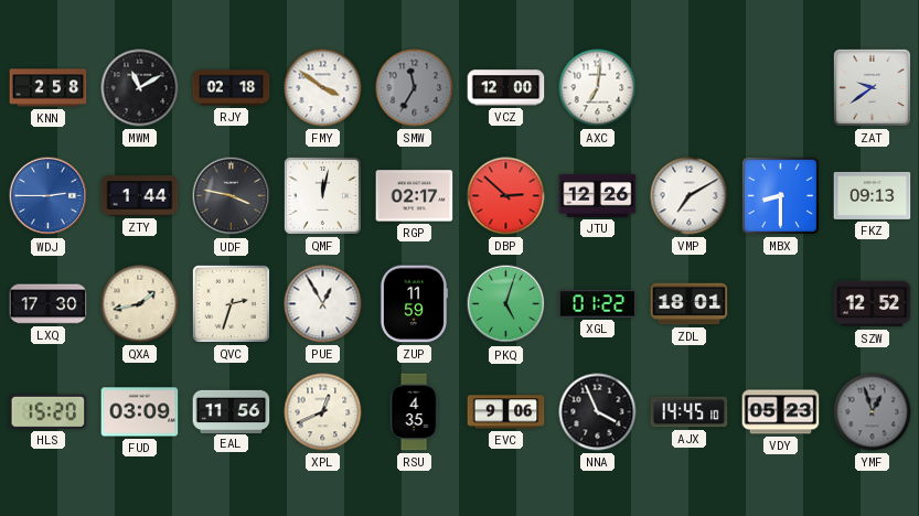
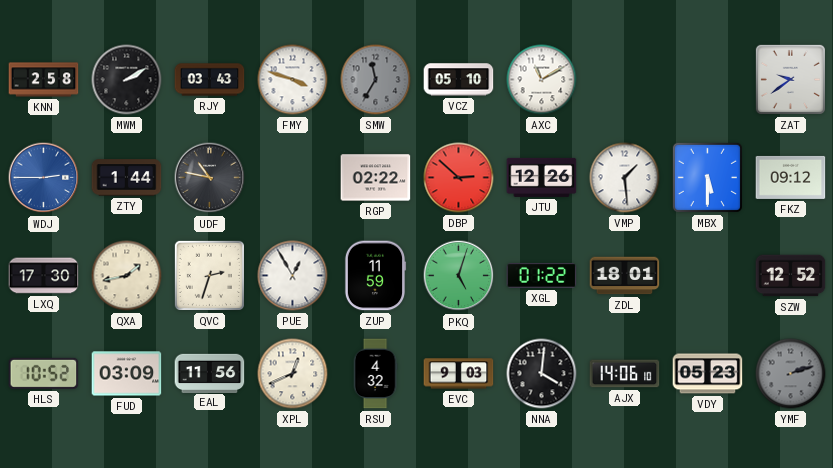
MWM: 11:10 -> 2:10
RJY: 02:18 -> 03:43
FMY: 3:51 -> 3:48
VCZ: 12:00 -> 05:10
AXC: 7:01 -> 11:10
UDF: 3:47 -> 10:47
QMF: 12:02 -> none
RGP: 02:17 -> 02:22
VMP: 7:10 -> 1:29
MBX: 8:30 -> 5:30
FKZ: 09:13 -> 09:12
HLS: 15:20 -> 10:52
RSU: 4:35 -> 4:32
EVC: 9:06 -> 9:03
NNA: 3:56 -> 4:01
AJX: 14:45 -> 14:06
YMF: 12:57 -> 2:12
